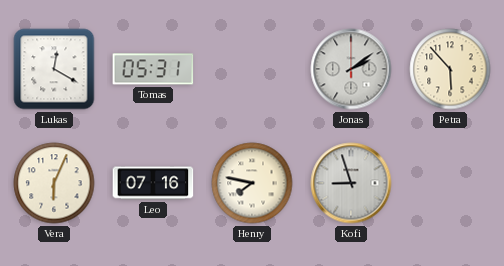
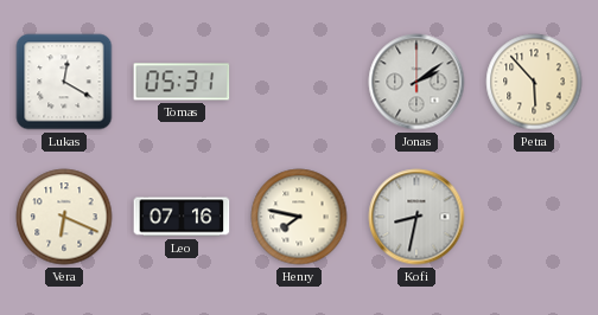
Vera: 6:04 -> 6:19
Kofi: 8:57 -> 8:32
